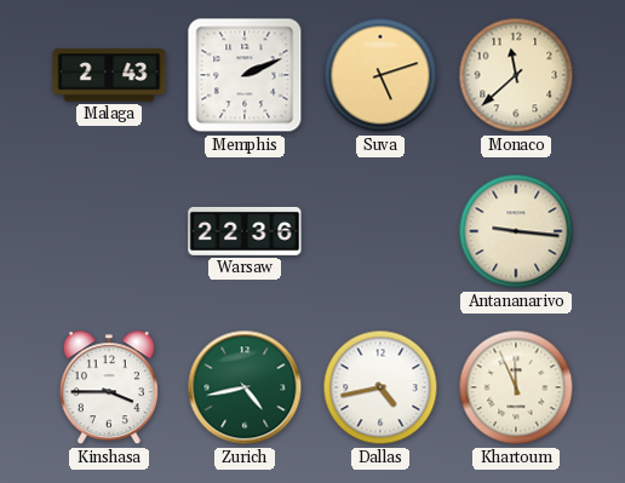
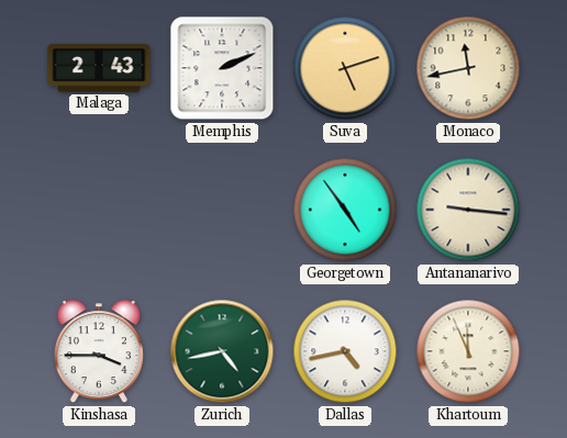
Monaco: 11:38 -> 11:43
Warsaw: 22:36 -> none
Georgetown: none -> 4:54
